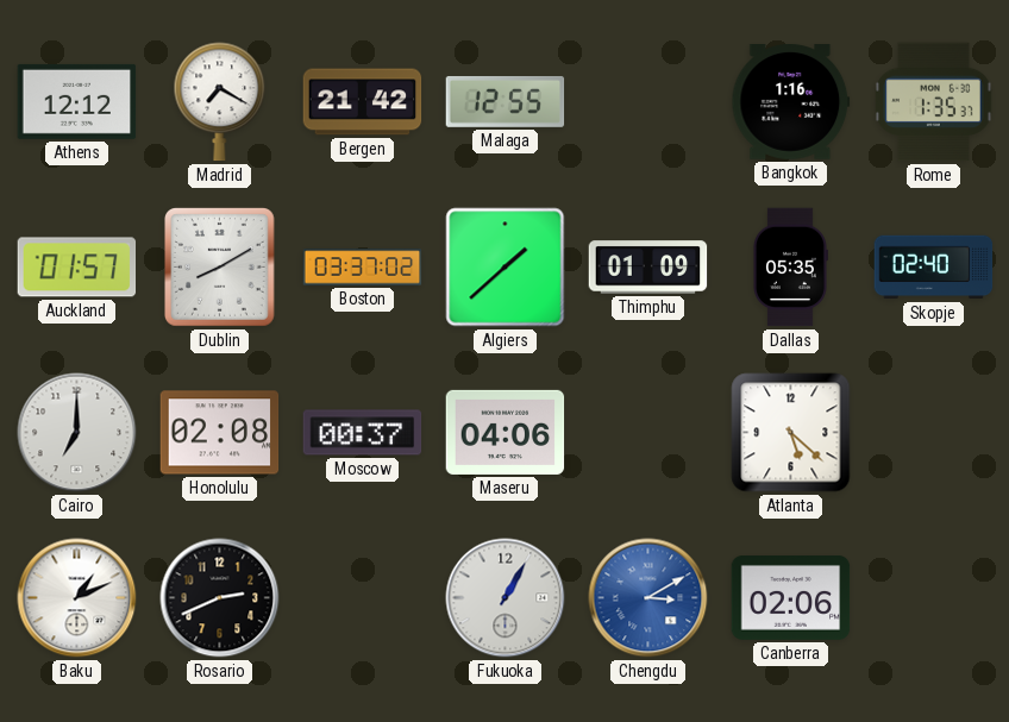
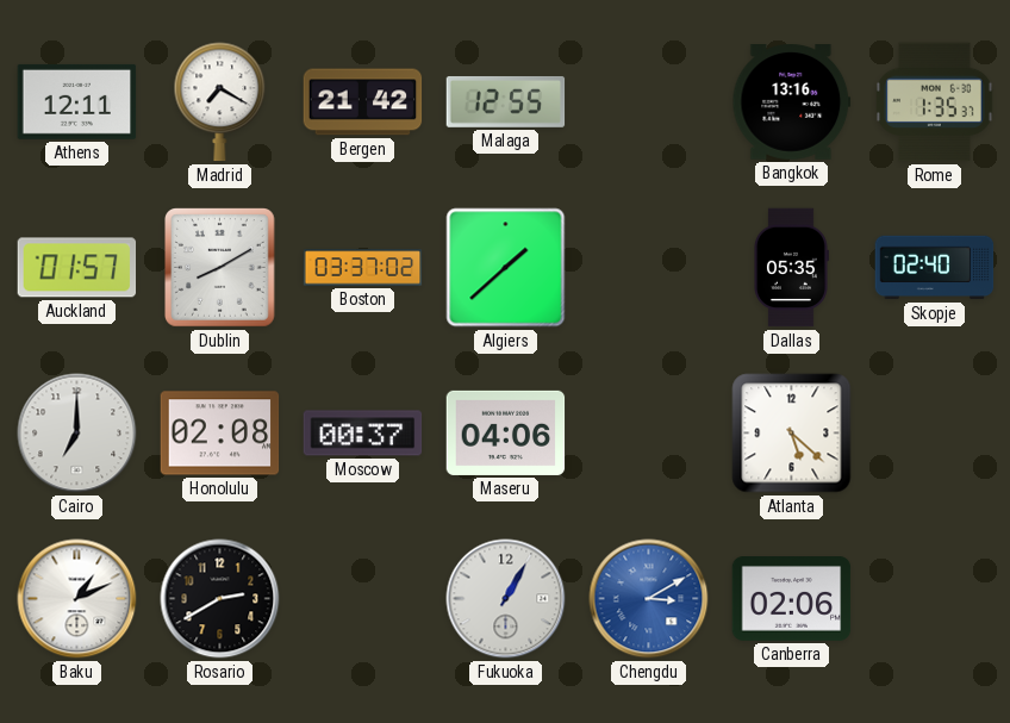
Athens: 12:12 -> 12:11
Bangkok: 1:16 -> 13:16
Thimphu: 01:09 -> none
Rosario: 2:41 -> 2:40
